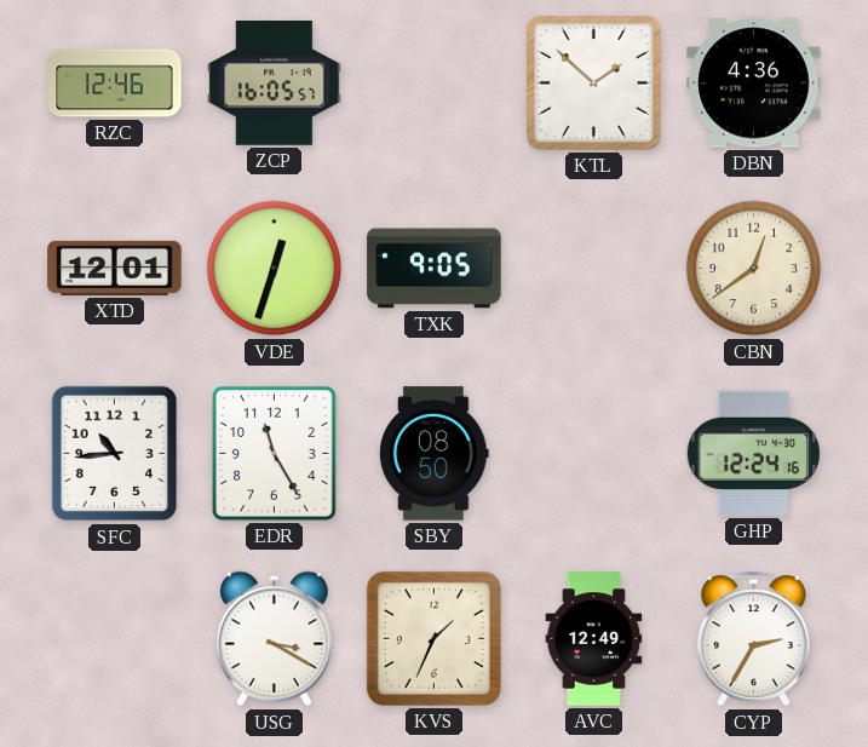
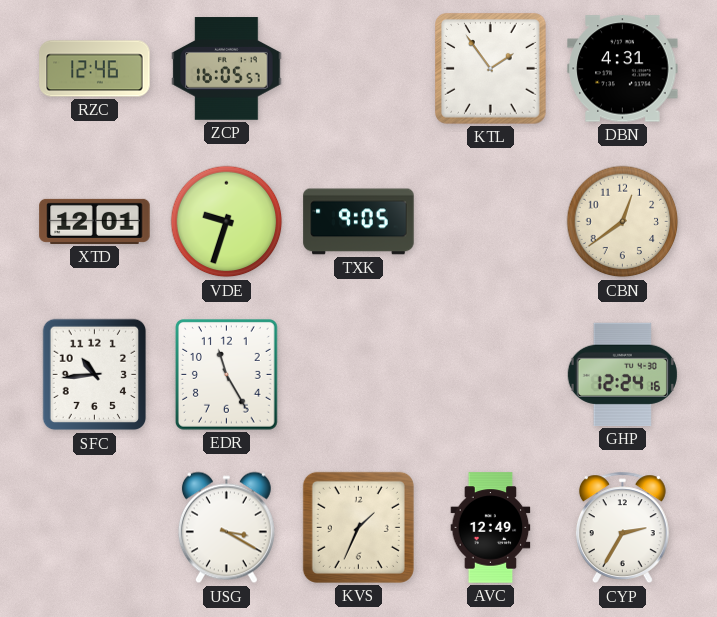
KTL: 1:52 -> 1:54
DBN: 4:36 -> 4:31
VDE: 12:33 -> 9:33
SBY: 08:50 -> none
